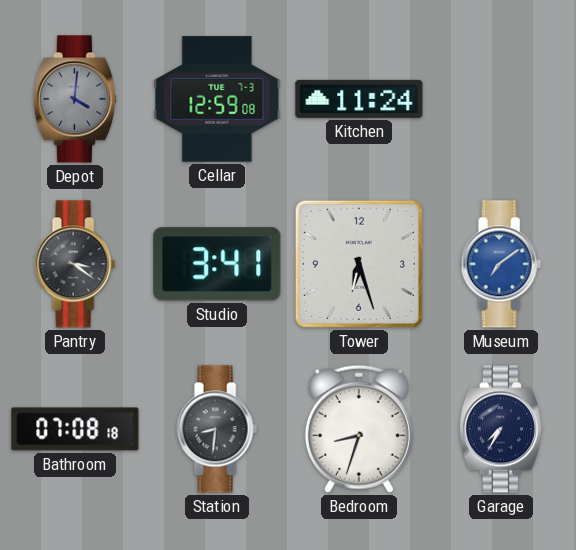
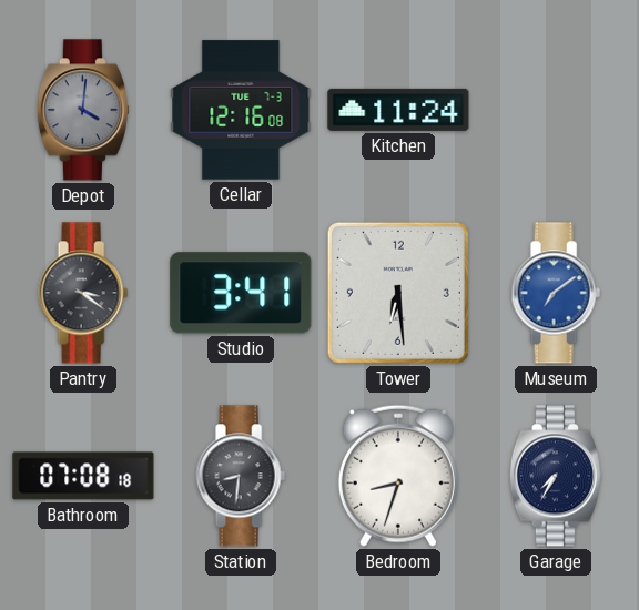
Cellar: 12:59 -> 12:16
Tower: 6:27 -> 6:29
